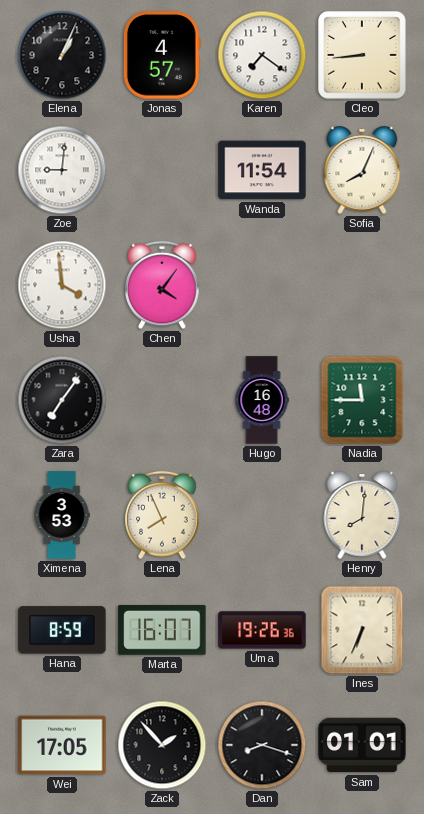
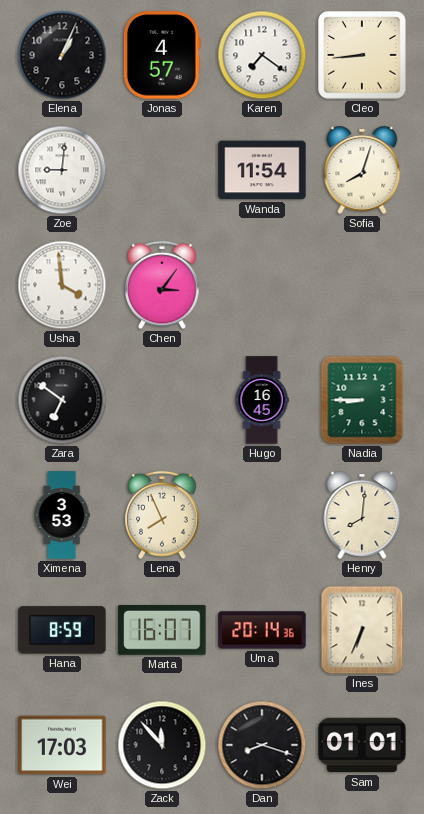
Sofia: 8:04 -> 8:03
Chen: 4:06 -> 3:06
Zara: 7:06 -> 6:51
Hugo: 16:48 -> 16:45
Nadia: 11:45 -> 8:45
Uma: 19:26 -> 20:14
Wei: 17:05 -> 17:03
Zack: 1:53 -> 11:53
